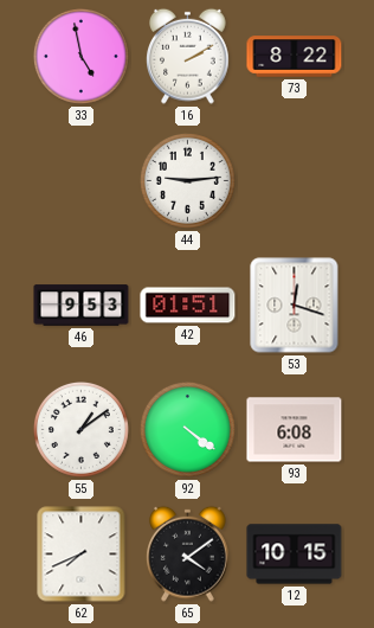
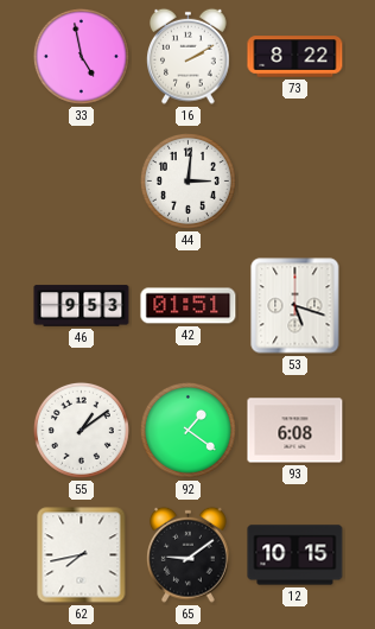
44: 9:14 -> 3:01
53: 12:18 -> 5:18
92: 4:21 -> 1:21
62: 7:41 -> 7:43
65: 4:09 -> 9:09
